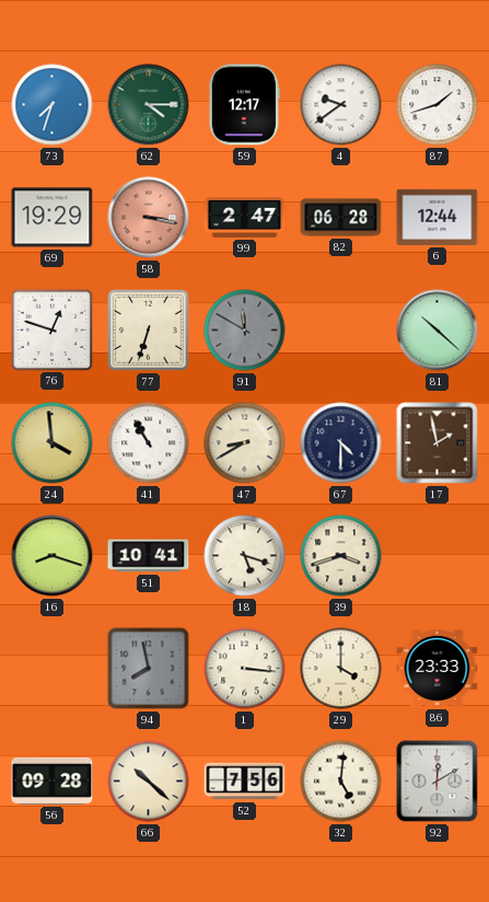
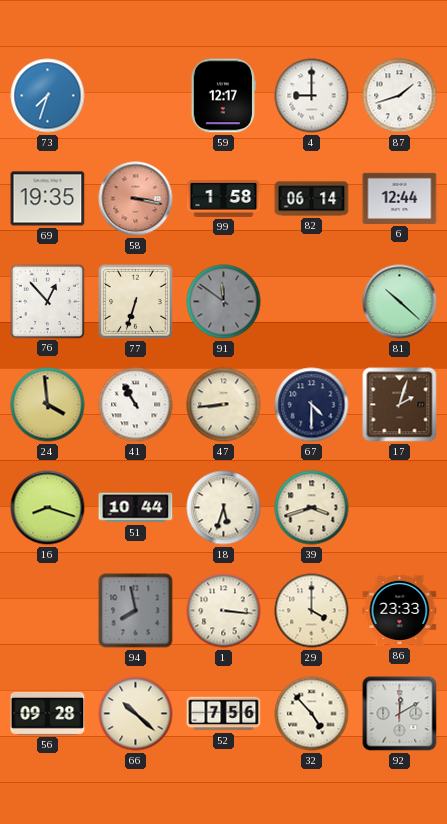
62: 4:15 -> none
4: 9:39 -> 9:00
69: 19:29 -> 19:35
99: 2:47 -> 1:58
82: 06:28 -> 06:14
76: 12:48 -> 12:53
91: 11:50 -> 11:51
47: 8:40 -> 8:44
17: 1:58 -> 2:03
51: 10:41 -> 10:44
18: 5:18 -> 5:33
32: 5:01 -> 4:53
